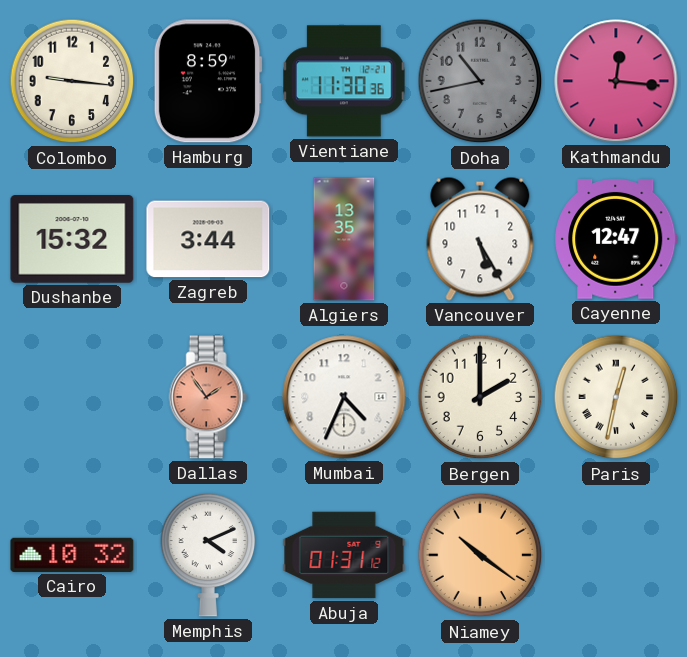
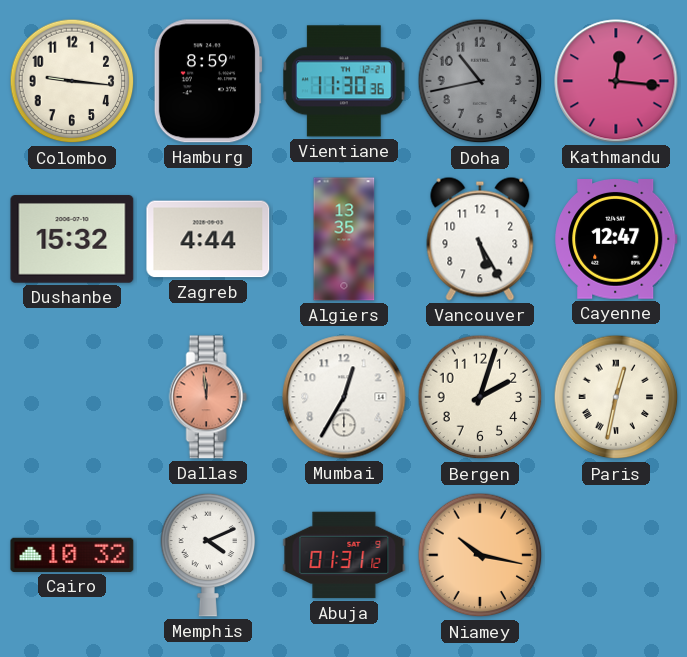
Zagreb: 3:44 -> 4:44
Dallas: 1:54 -> 11:59
Mumbai: 4:34 -> 12:35
Bergen: 2:00 -> 2:03
Niamey: 10:21 -> 10:17
